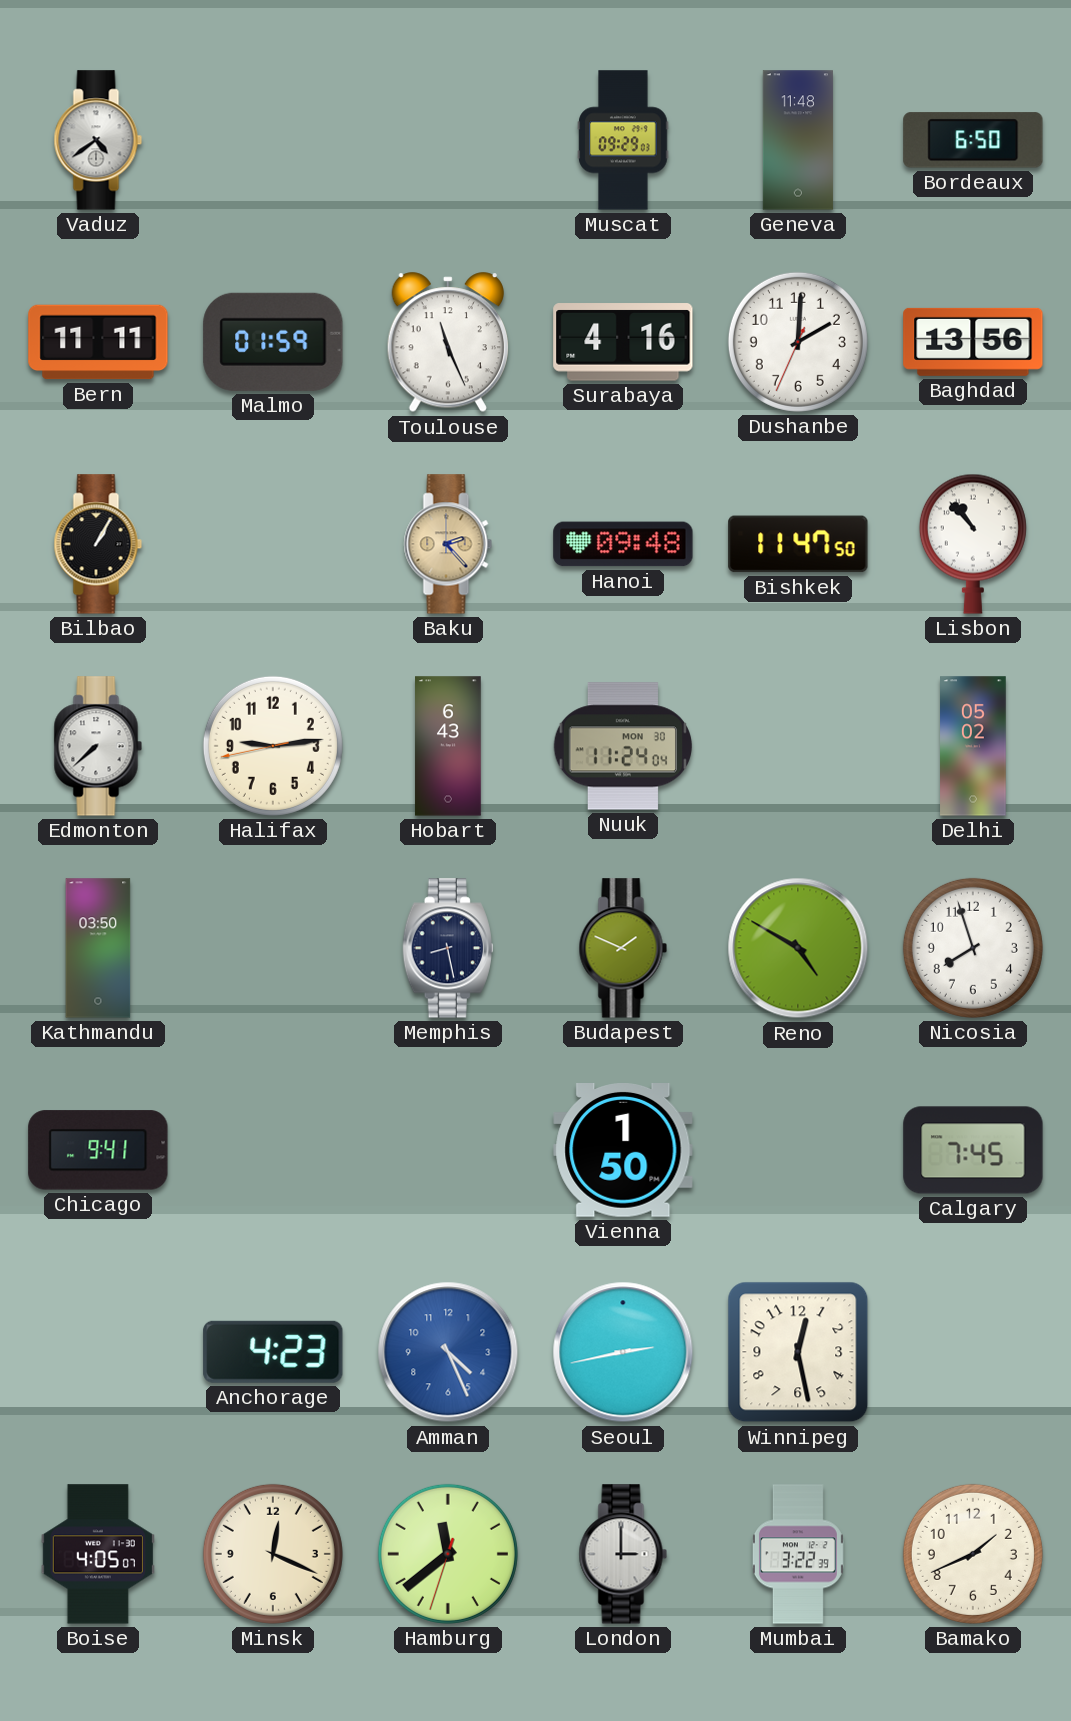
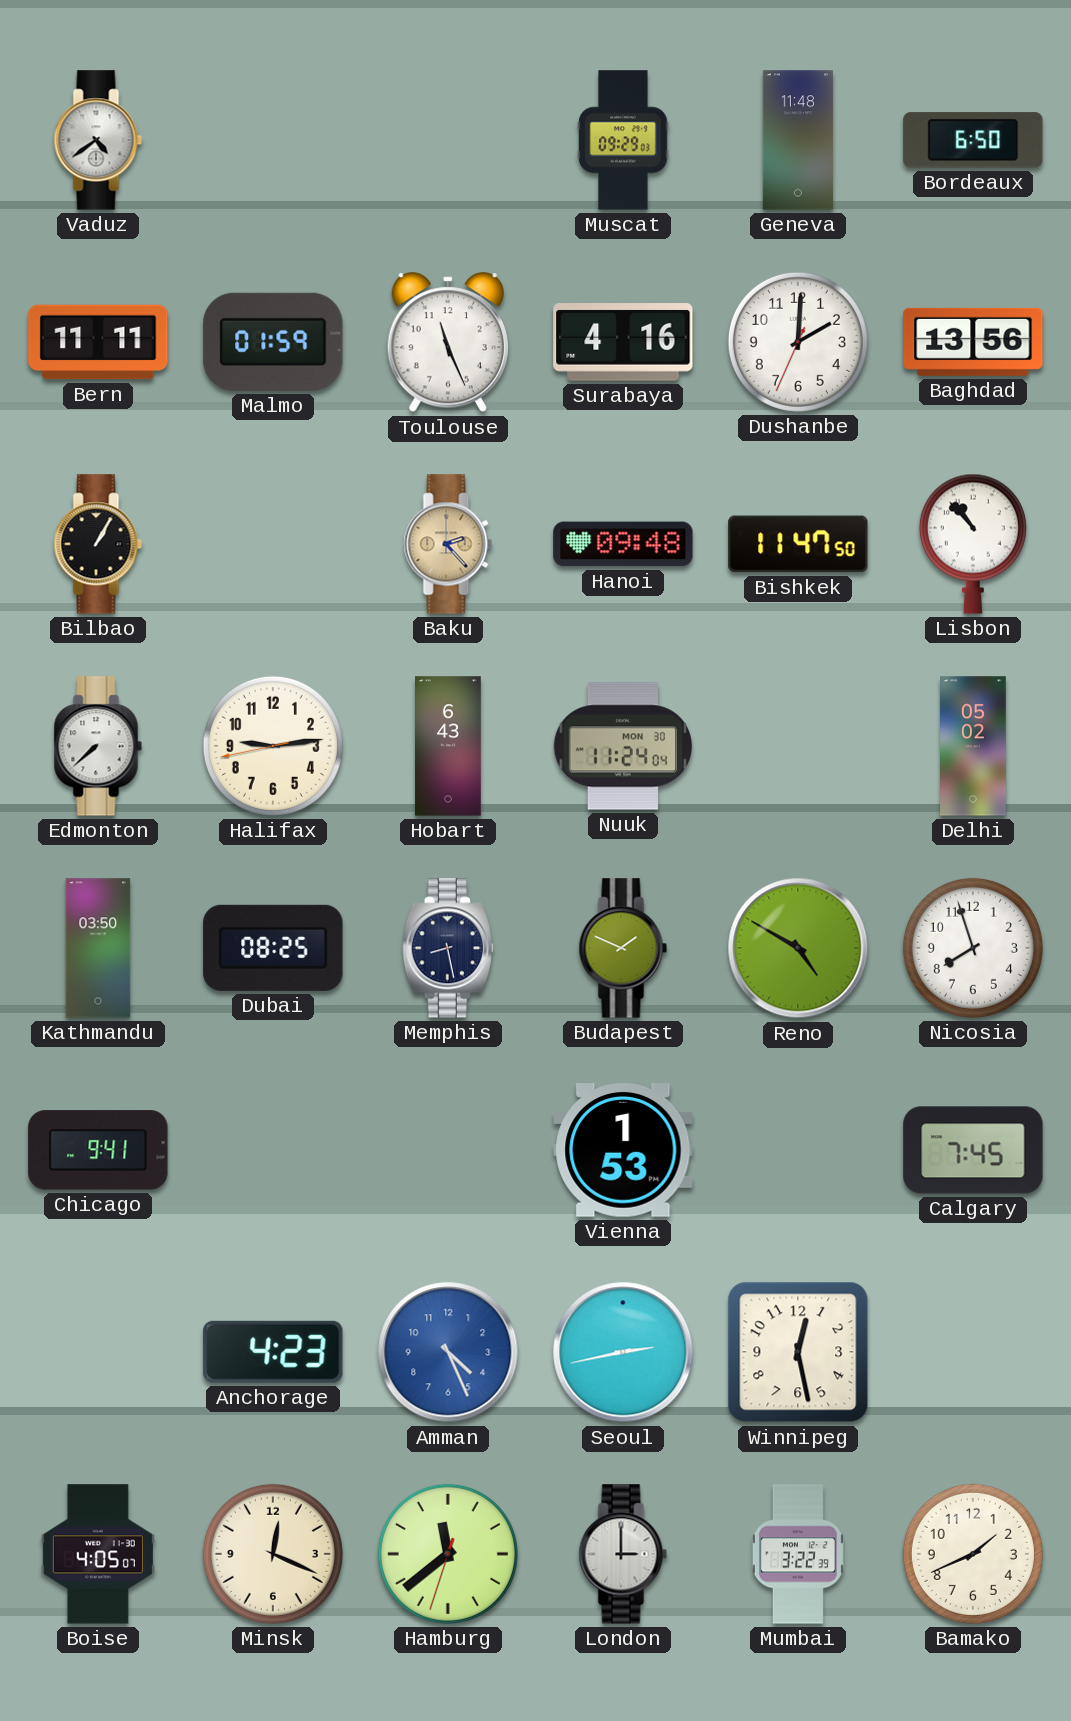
Dubai: none -> 08:25
Vienna: 1:50 -> 1:53
